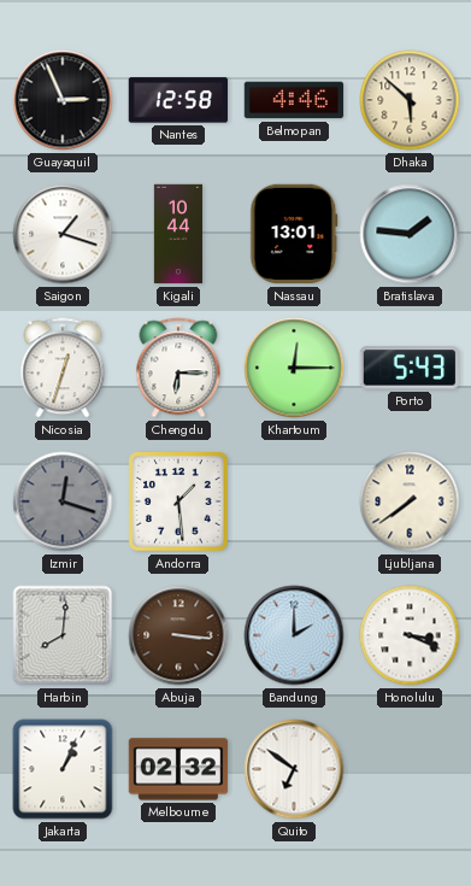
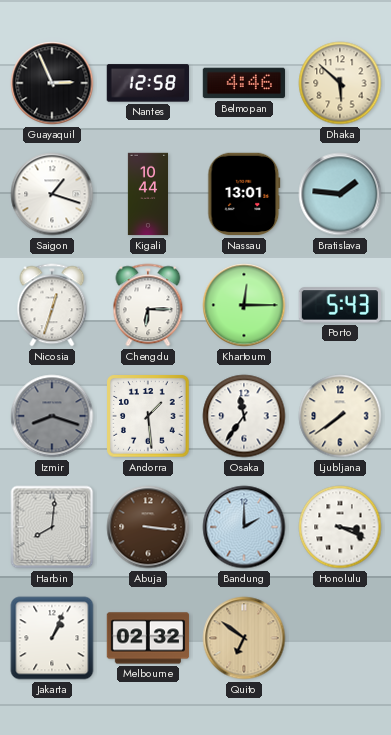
Izmir: 12:18 -> 8:18
Osaka: none -> 11:36
Quito dial: white -> champagne
